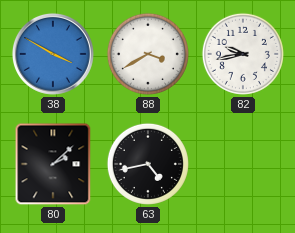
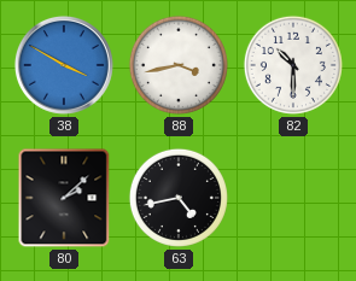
88: 3:40 -> 3:43
82: 9:43 -> 10:30
